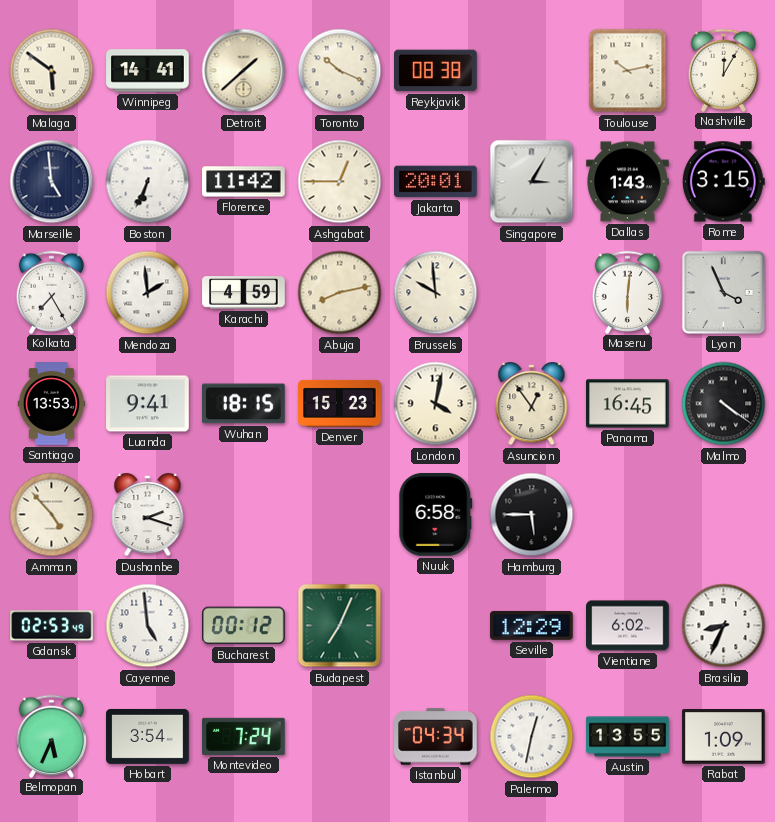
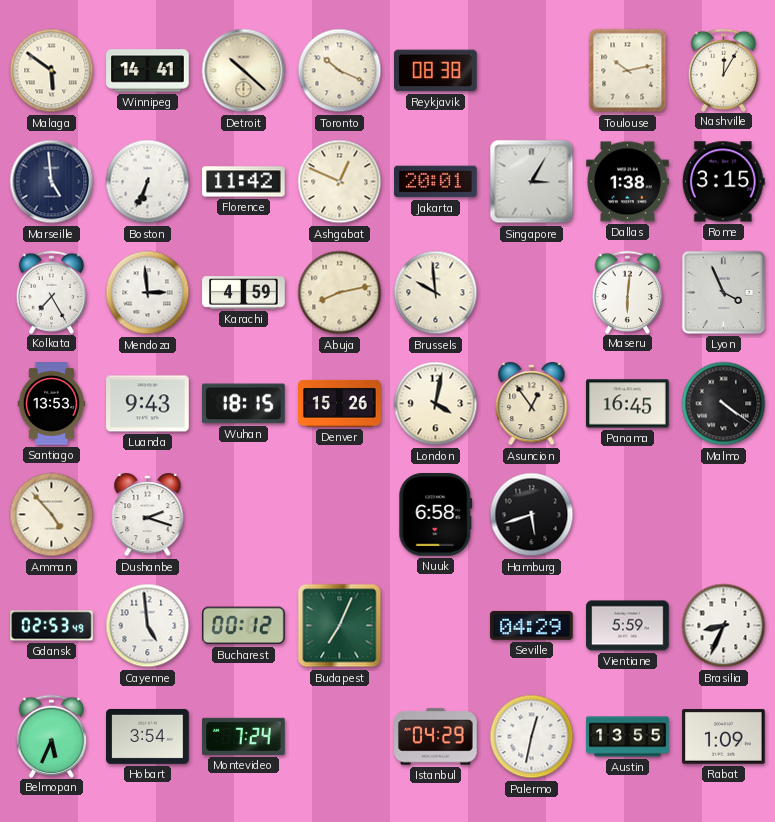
Detroit: 1:38 -> 10:22
Ashgabat: 12:45 -> 12:49
Dallas: 1:43 -> 1:38
Mendoza: 1:59 -> 2:59
Luanda: 9:41 -> 9:43
Denver: 15:23 -> 15:26
Hamburg: 5:45 -> 5:42
Seville: 12:29 -> 04:29
Vientiane: 6:02 -> 5:59
Istanbul: 04:34 -> 04:29
